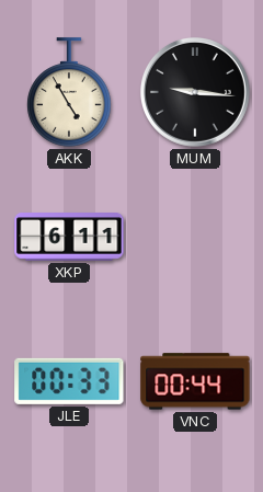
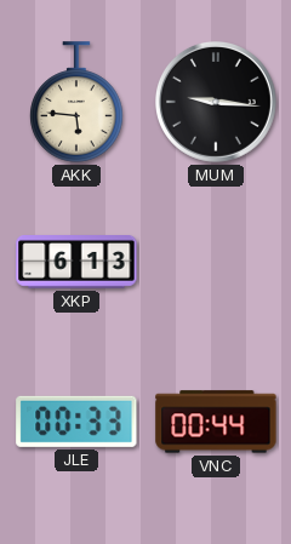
AKK: 4:55 -> 5:46
XKP: 6:11 -> 6:13
